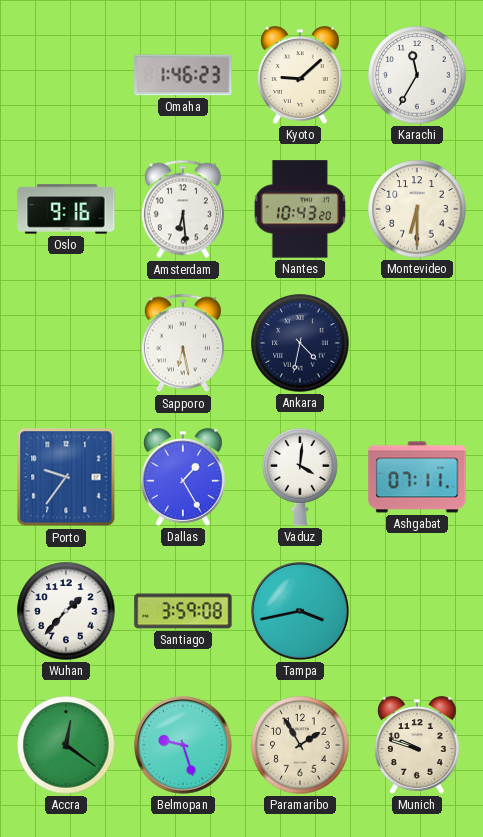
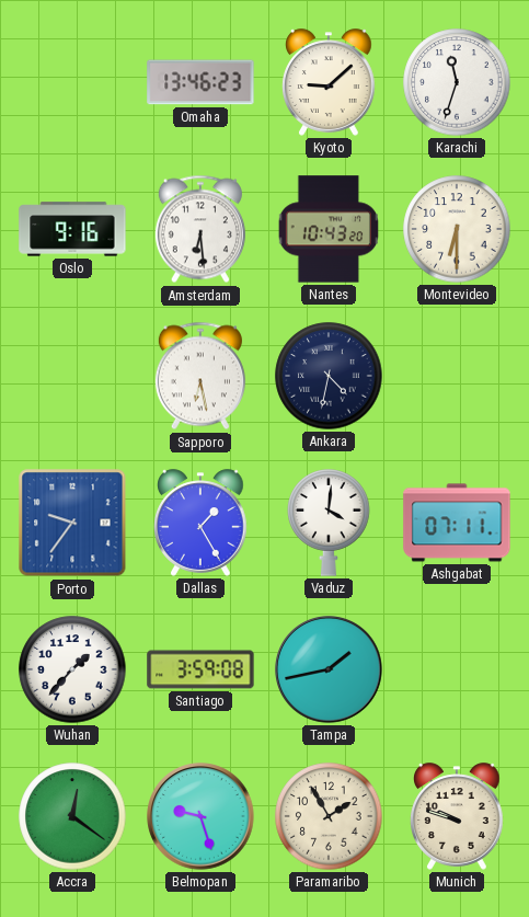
Omaha: 1:46 -> 13:46
Karachi: 11:35 -> 11:33
Tampa: 3:43 -> 1:43
